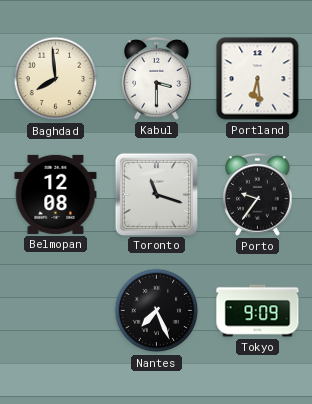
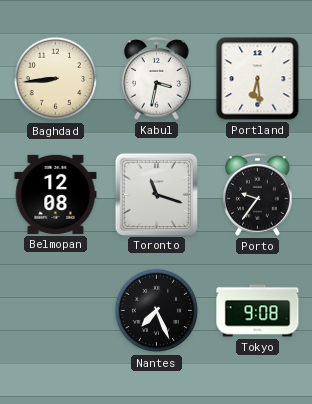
Baghdad: 7:59 -> 8:44
Kabul: 3:30 -> 3:32
Tokyo: 9:09 -> 9:08
